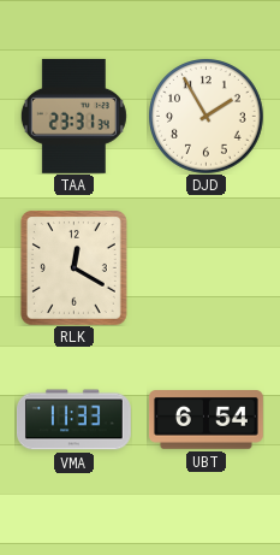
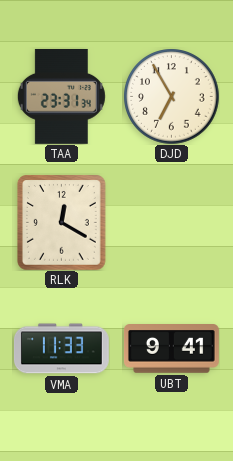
DJD: 1:55 -> 6:55
UBT: 6:54 -> 9:41
